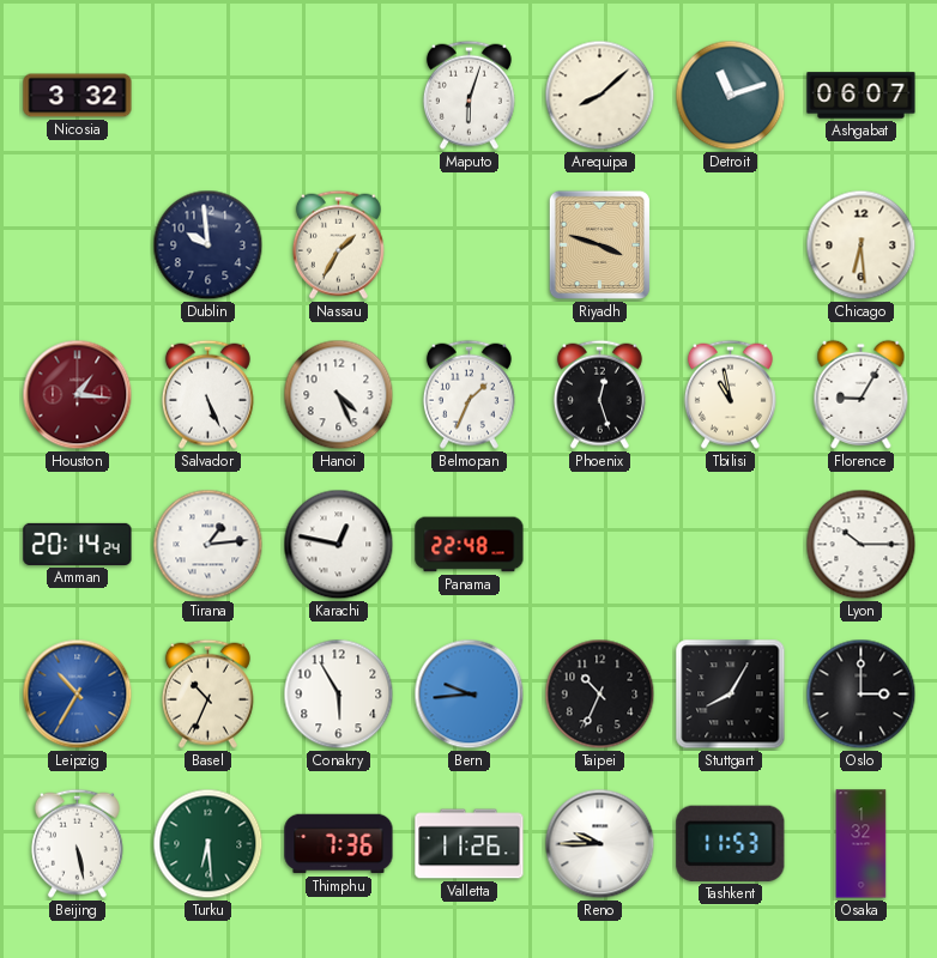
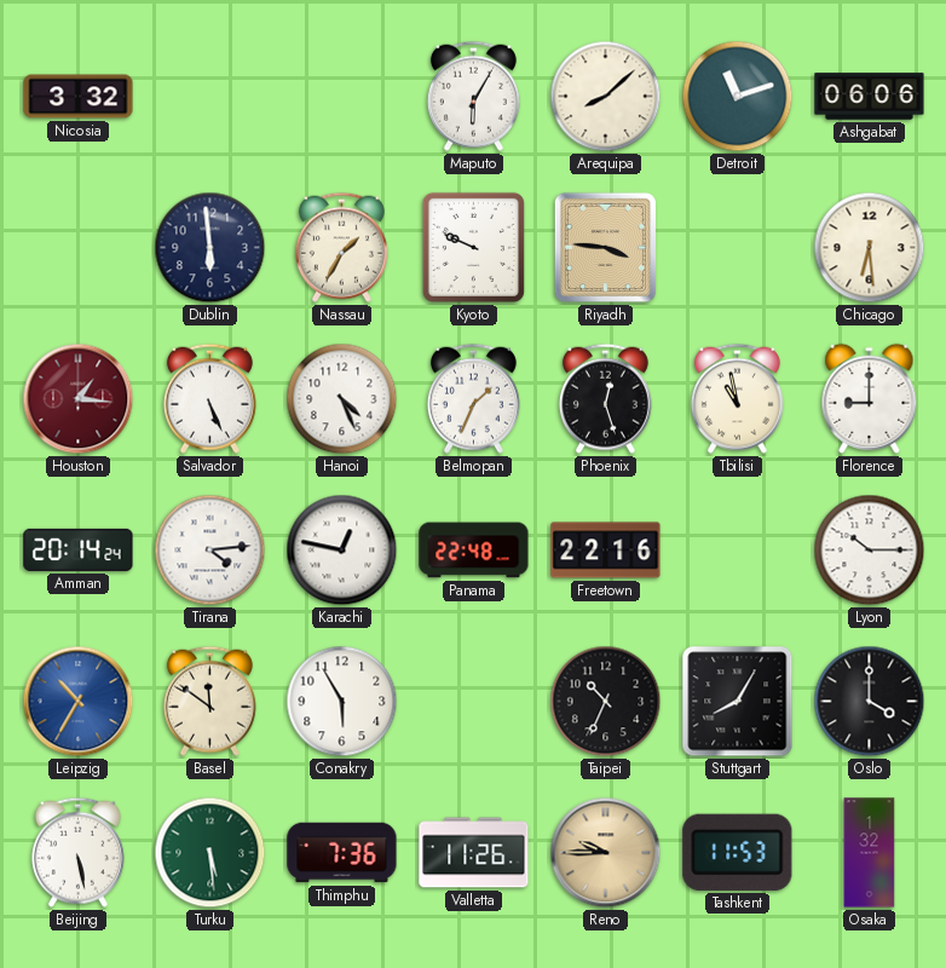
Maputo: 6:03 -> 6:05
Ashgabat: 06:07 -> 06:06
Dublin: 9:59 -> 5:59
Kyoto: none -> 9:49
Riyadh: 3:48 -> 3:46
Florence: 9:05 -> 9:00
Tirana: 1:14 -> 4:14
Freetown: none -> 22:16
Basel: 10:34 -> 11:51
Bern: 9:44 -> none
Oslo: 3:00 -> 4:00
Turku: 6:29 -> 5:29
Reno dial: white -> champagne
